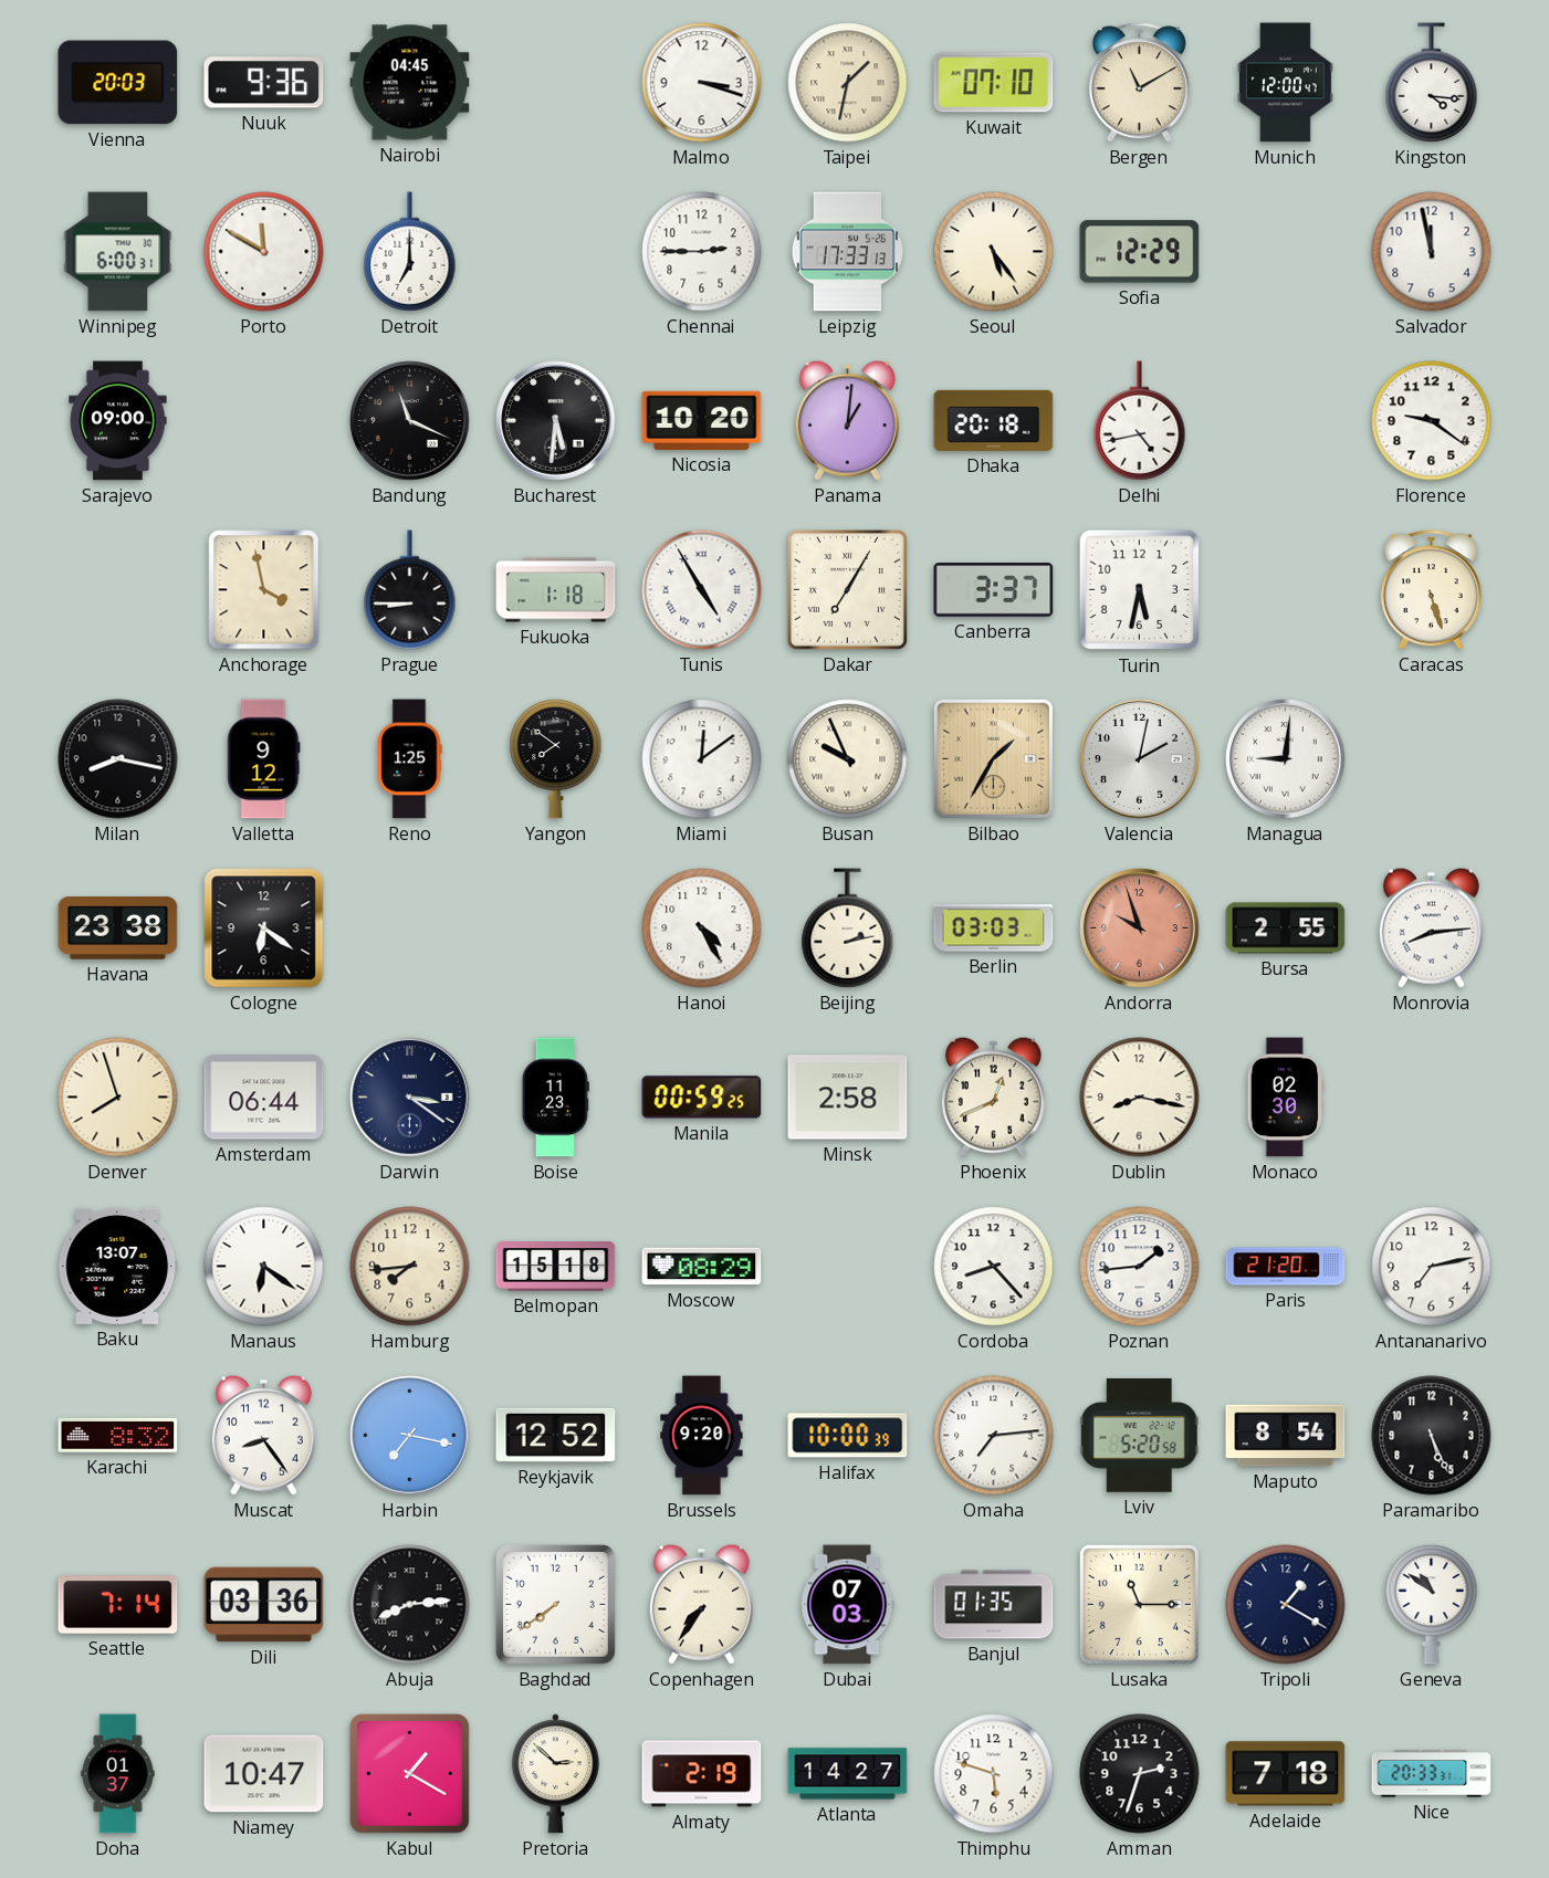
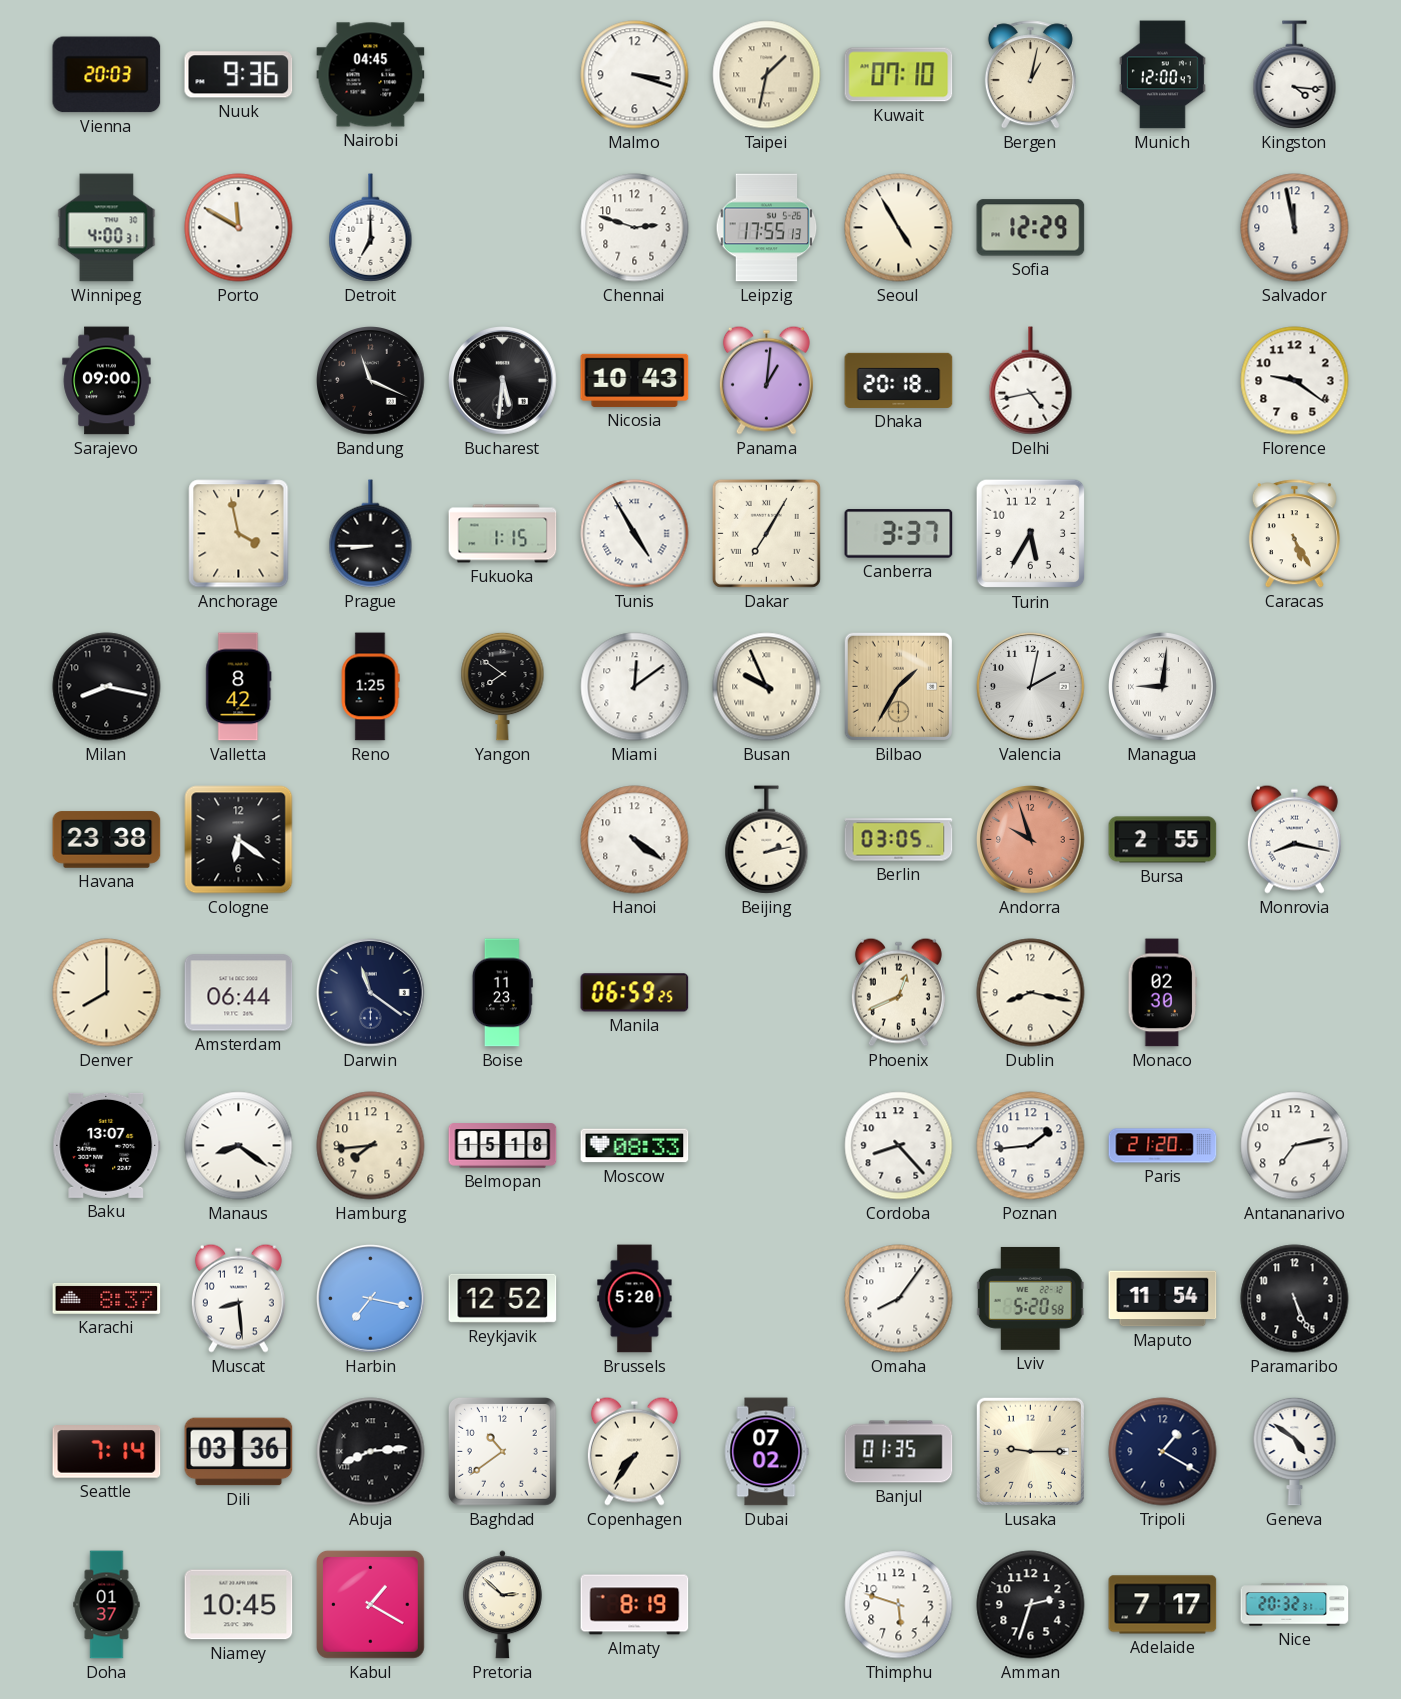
Bergen: 11:10 -> 1:02
Winnipeg: 6:00 -> 4:00
Chennai: 2:45 -> 2:48
Leipzig: 17:33 -> 17:55
Seoul: 5:24 -> 4:55
Nicosia: 10:20 -> 10:43
Fukuoka: 1:18 -> 1:15
Turin: 5:32 -> 5:35
Caracas: 5:27 -> 5:25
Valletta: 9:12 -> 8:42
Hanoi: 4:25 -> 4:21
Berlin: 03:03 -> 03:05
Monrovia: 8:14 -> 8:17
Denver: 7:57 -> 8:00
Darwin: 3:21 -> 11:21
Manila: 00:59 -> 06:59
Minsk: 2:58 -> none
Manaus: 6:21 -> 8:21
Moscow: 08:29 -> 08:33
Karachi: 8:32 -> 8:37
Muscat: 8:24 -> 8:29
Brussels: 9:20 -> 5:20
Halifax: 10:00 -> none
Omaha: 7:14 -> 8:06
Maputo: 8:54 -> 11:54
Baghdad: 7:39 -> 10:39
Dubai: 07:03 -> 07:02
Lusaka: 11:15 -> 9:15
Geneva: 10:51 -> 4:51
Niamey: 10:47 -> 10:45
Almaty: 2:19 -> 8:19
Atlanta: 14:27 -> none
Adelaide: 7:18 -> 7:17
Nice: 20:33 -> 20:32
